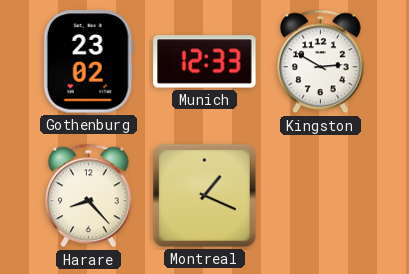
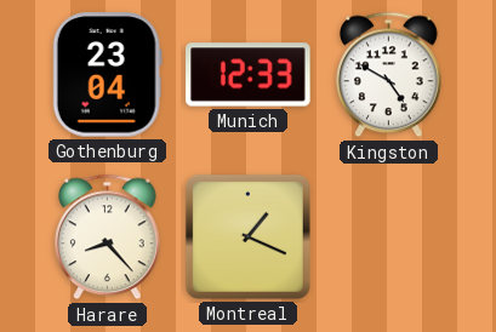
Gothenburg: 23:02 -> 23:04
Kingston: 2:50 -> 4:50
